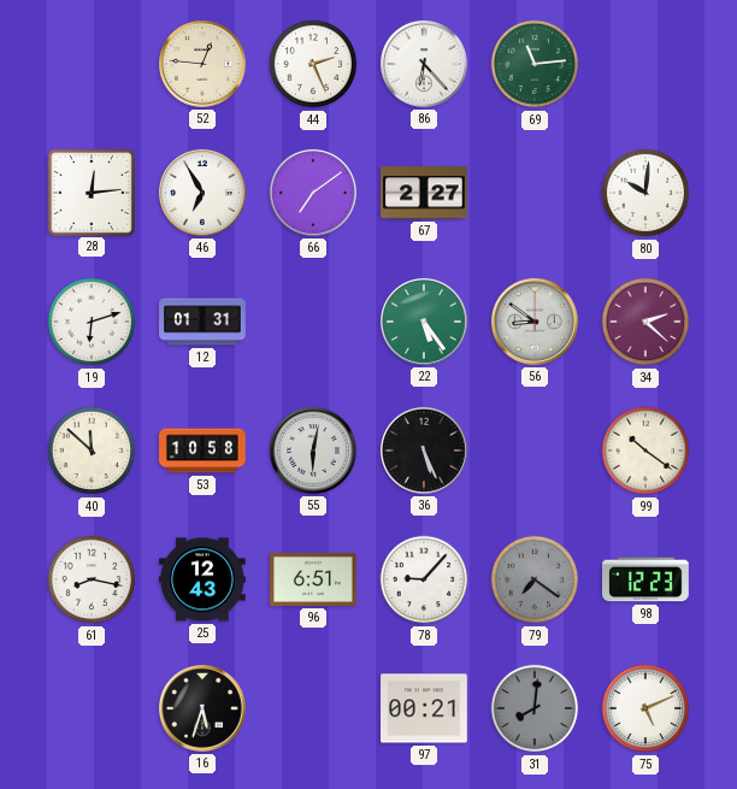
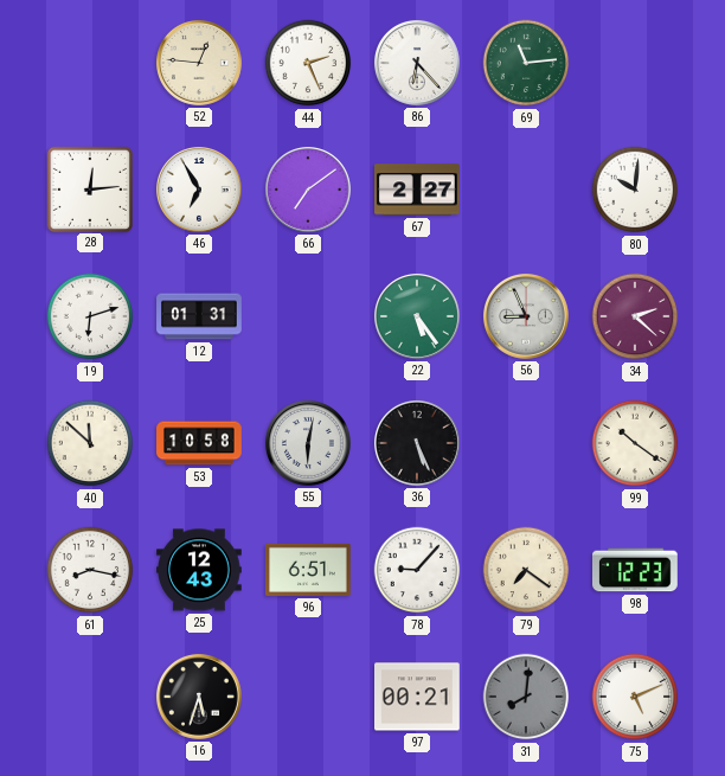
56: 8:51 -> 8:56
79 dial: grey -> cream
